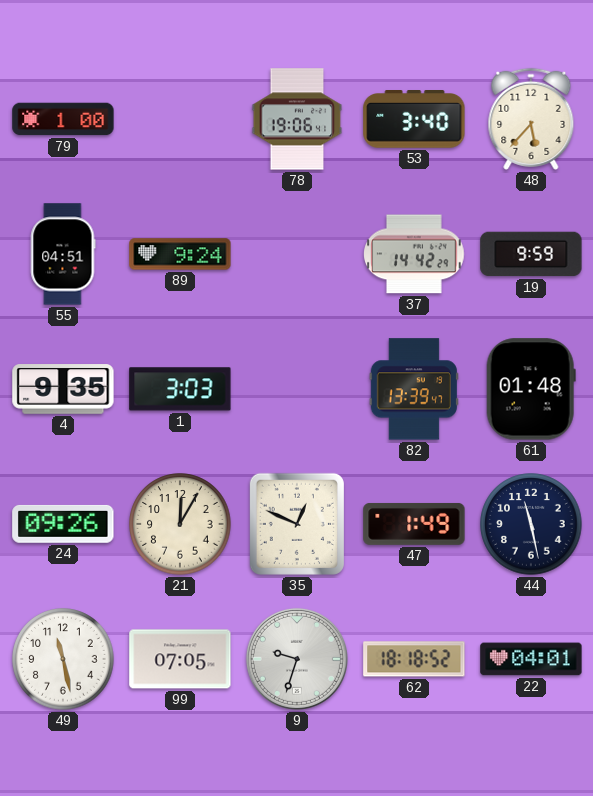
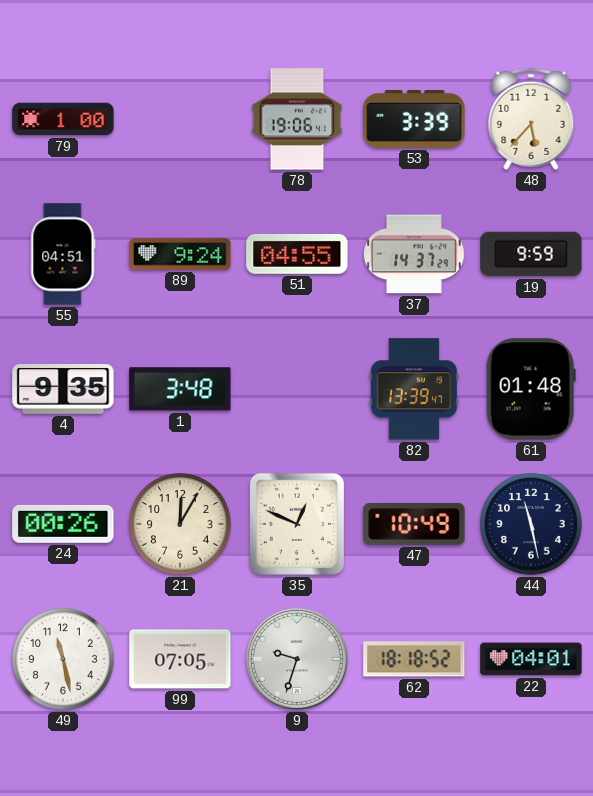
53: 3:40 -> 3:39
51: none -> 04:55
37: 14:42 -> 14:37
1: 3:03 -> 3:48
24: 09:26 -> 00:26
47: 1:49 -> 10:49
